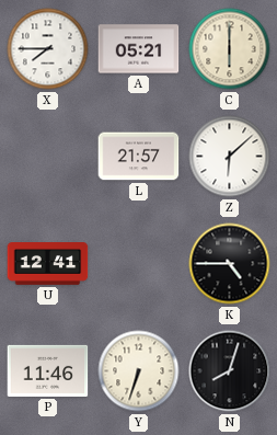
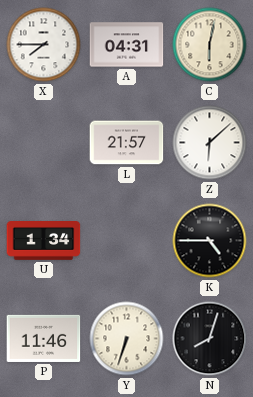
A: 05:21 -> 04:31
C: 6:00 -> 6:02
U: 12:41 -> 1:34
